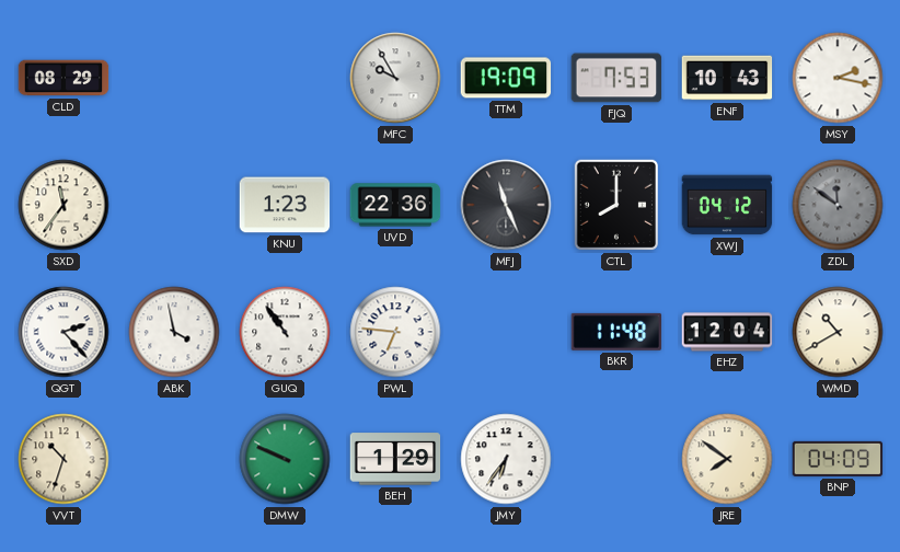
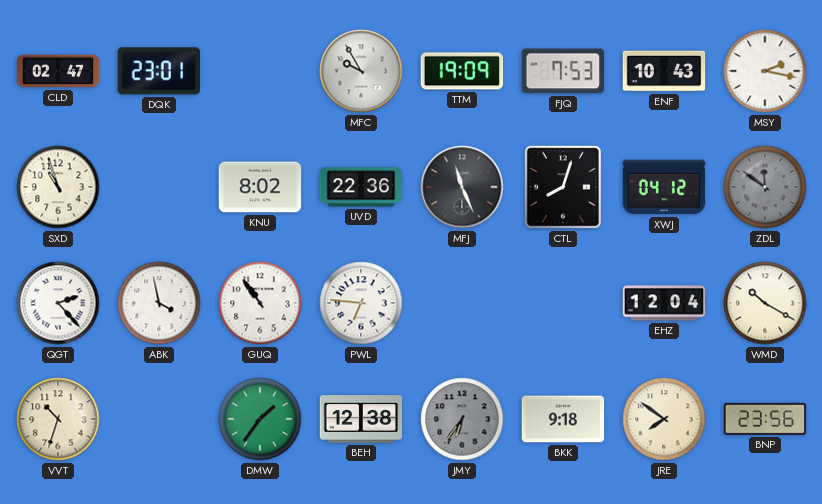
CLD: 08:29 -> 02:47
DQK: none -> 23:01
SXD: 11:36 -> 10:57
KNU: 1:23 -> 8:02
CTL: 8:00 -> 8:03
BKR: 11:48 -> none
WMD: 10:40 -> 10:20
DMW: 9:49 -> 1:36
BEH: 1:29 -> 12:38
JMY dial: white -> grey
BKK: none -> 9:18
BNP: 04:09 -> 23:56
